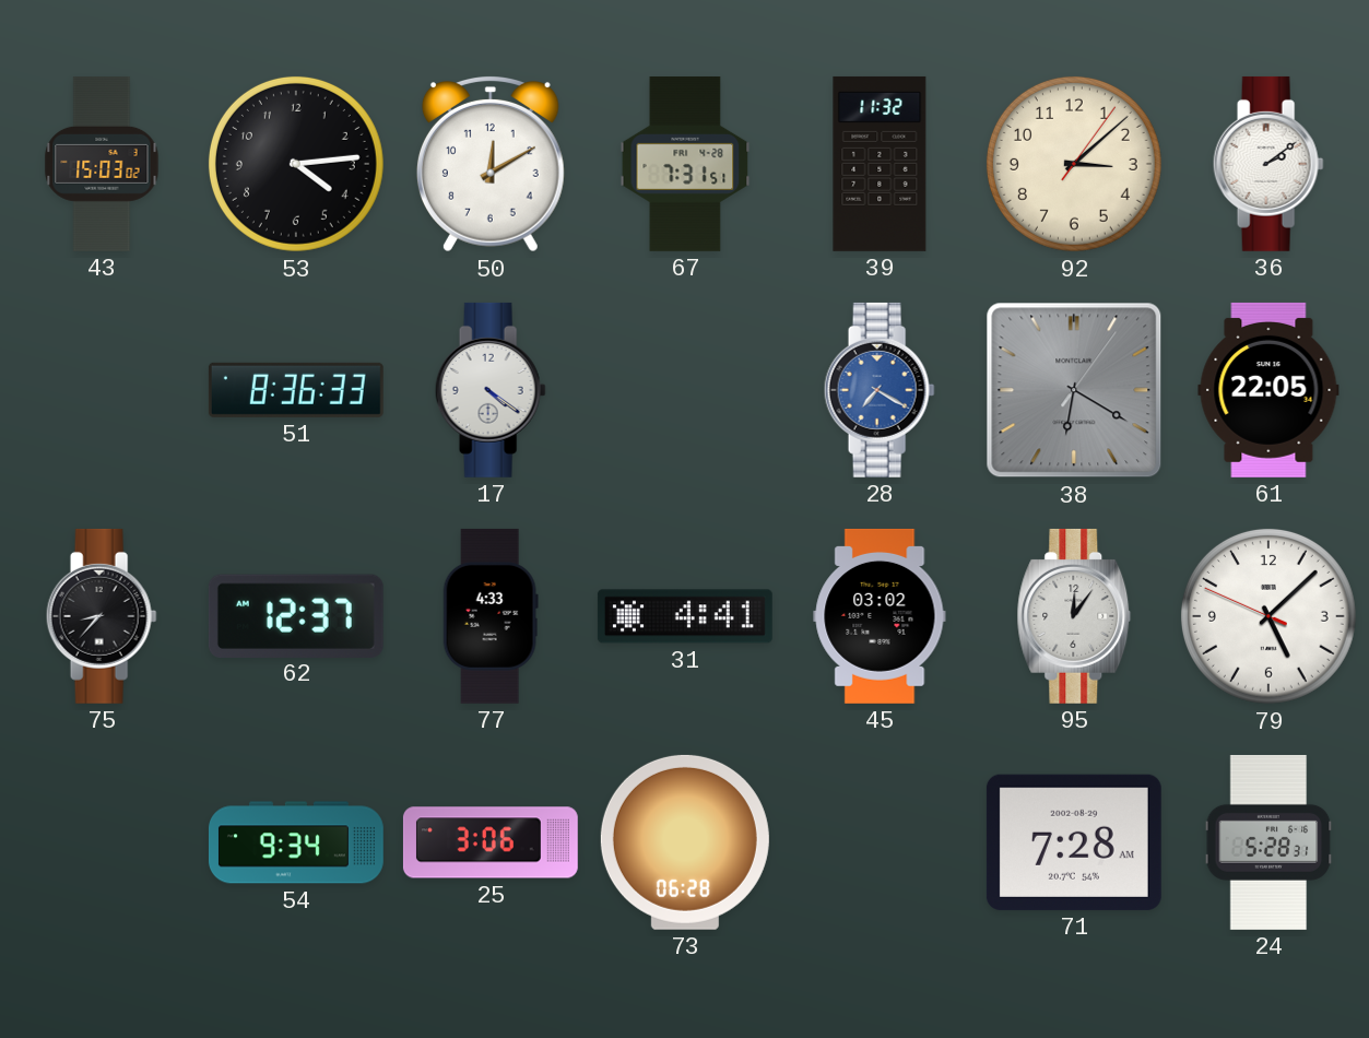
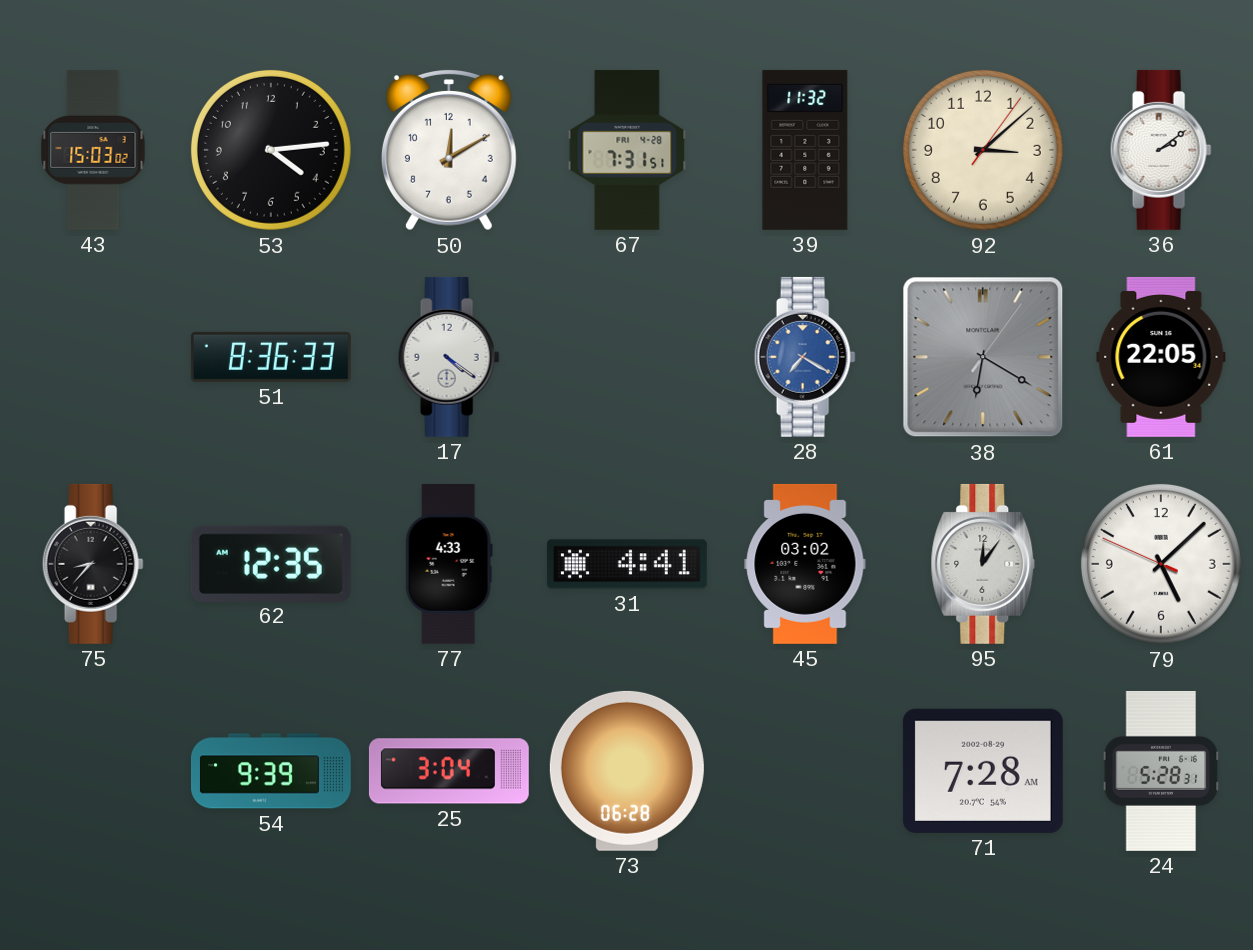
62: 12:37 -> 12:35
54: 9:34 -> 9:39
25: 3:06 -> 3:04
